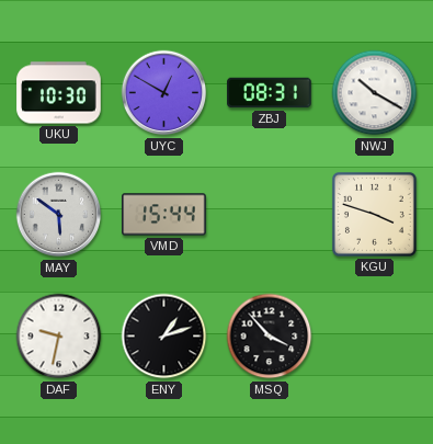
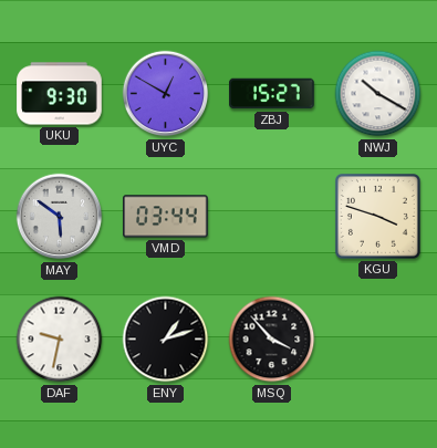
UKU: 10:30 -> 9:30
ZBJ: 08:31 -> 15:27
VMD: 15:44 -> 03:44
